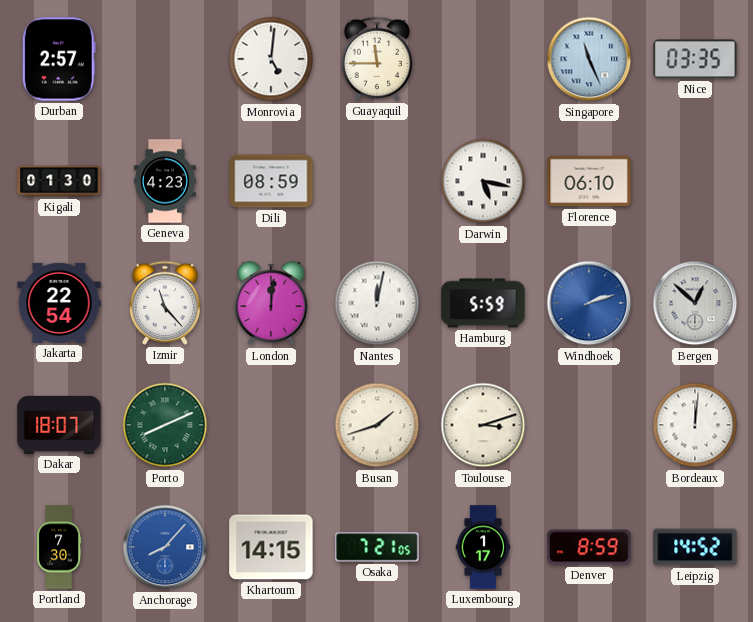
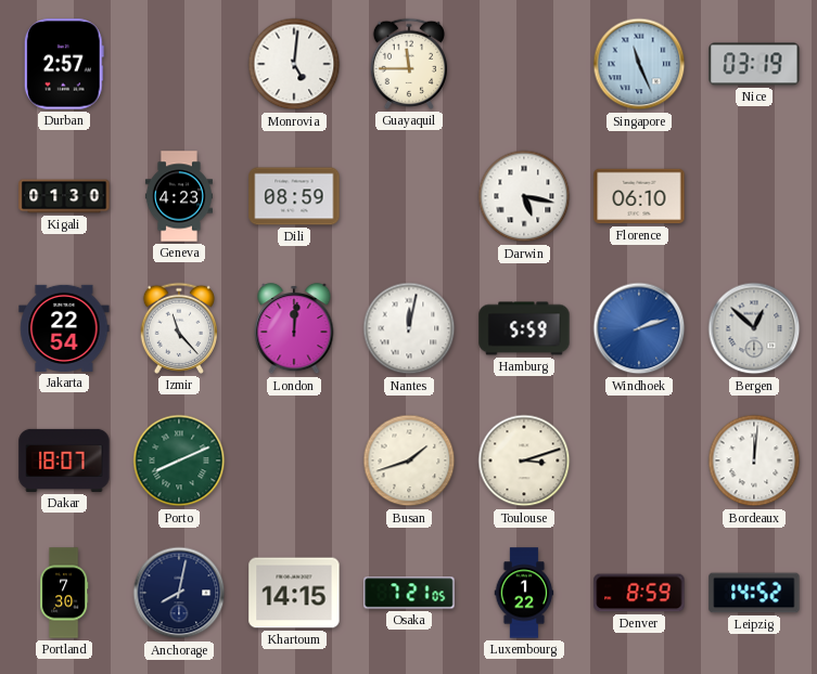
Nice: 03:35 -> 03:19
Anchorage: 8:07 -> 8:02
Anchorage dial: blue -> navy
Luxembourg: 1:17 -> 1:22
